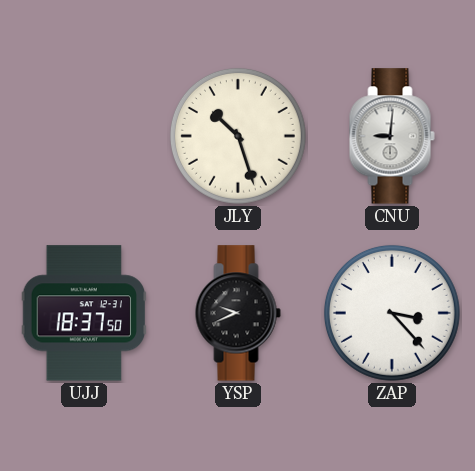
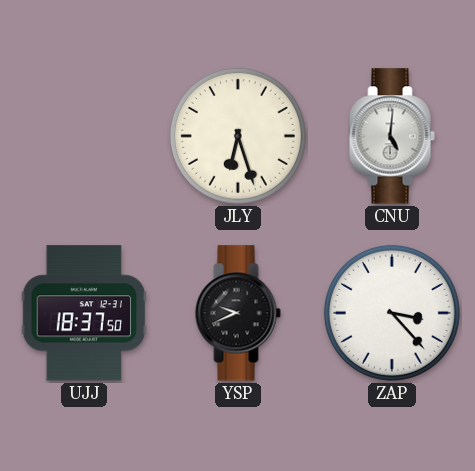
JLY: 10:27 -> 6:27
CNU: 9:01 -> 5:01
